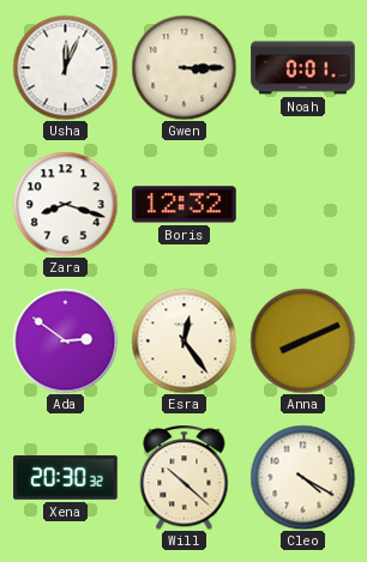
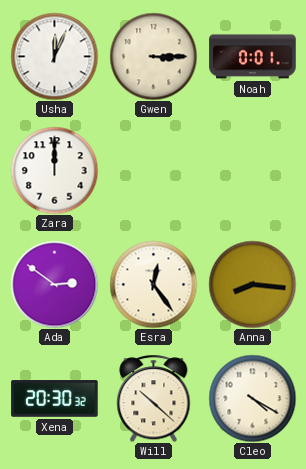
Zara: 8:18 -> 12:00
Boris: 12:32 -> none
Anna: 8:11 -> 8:16
